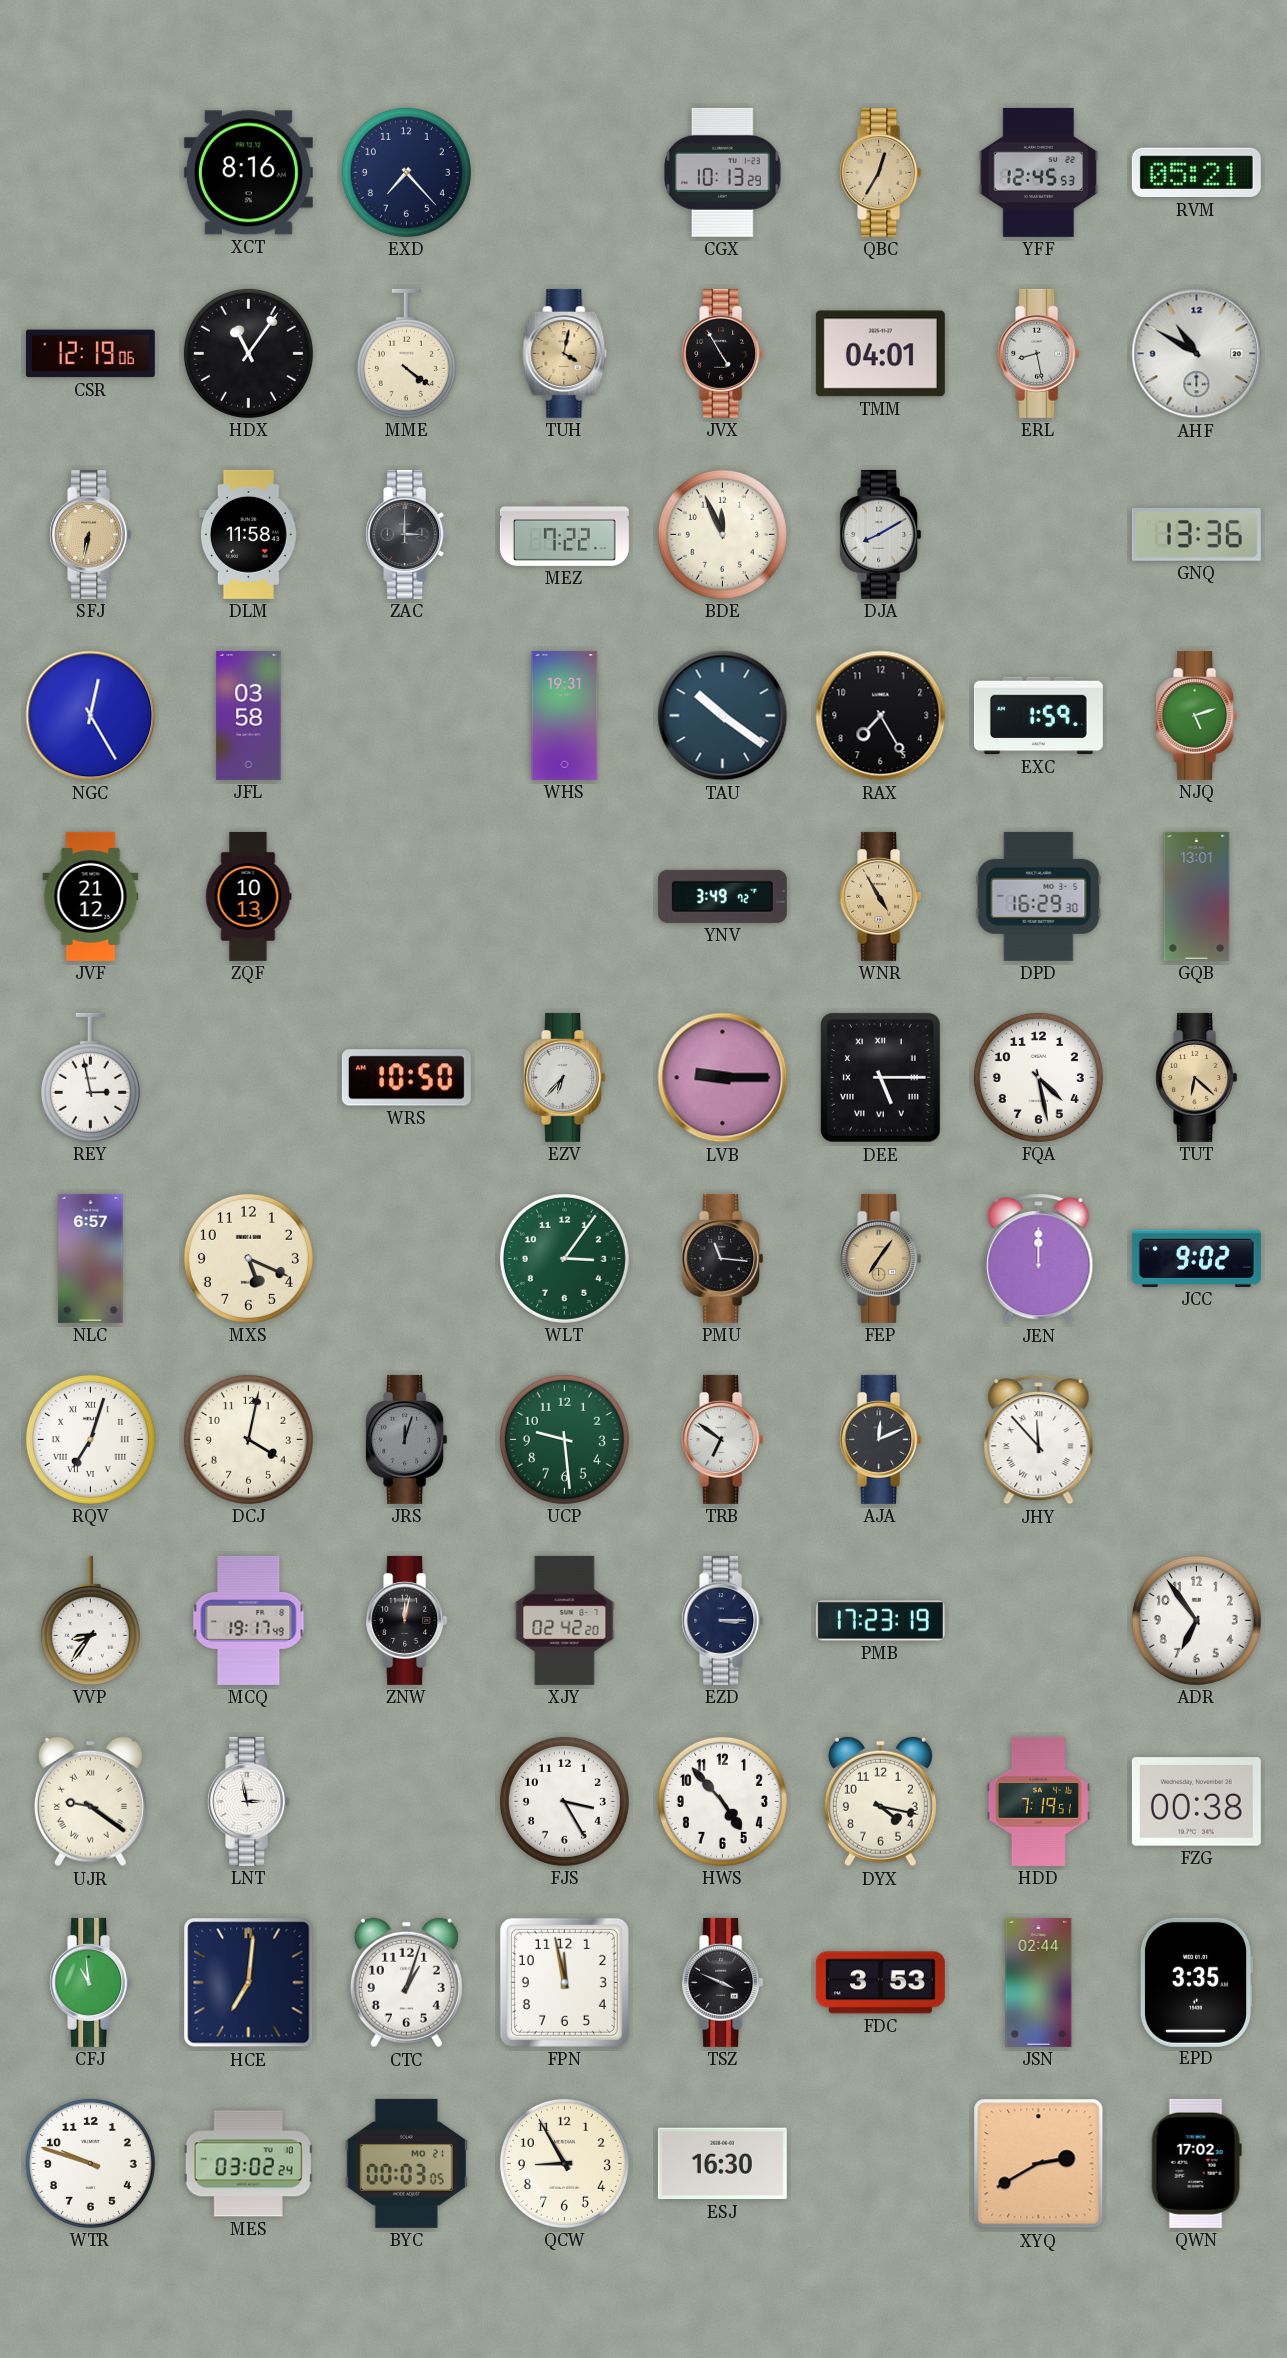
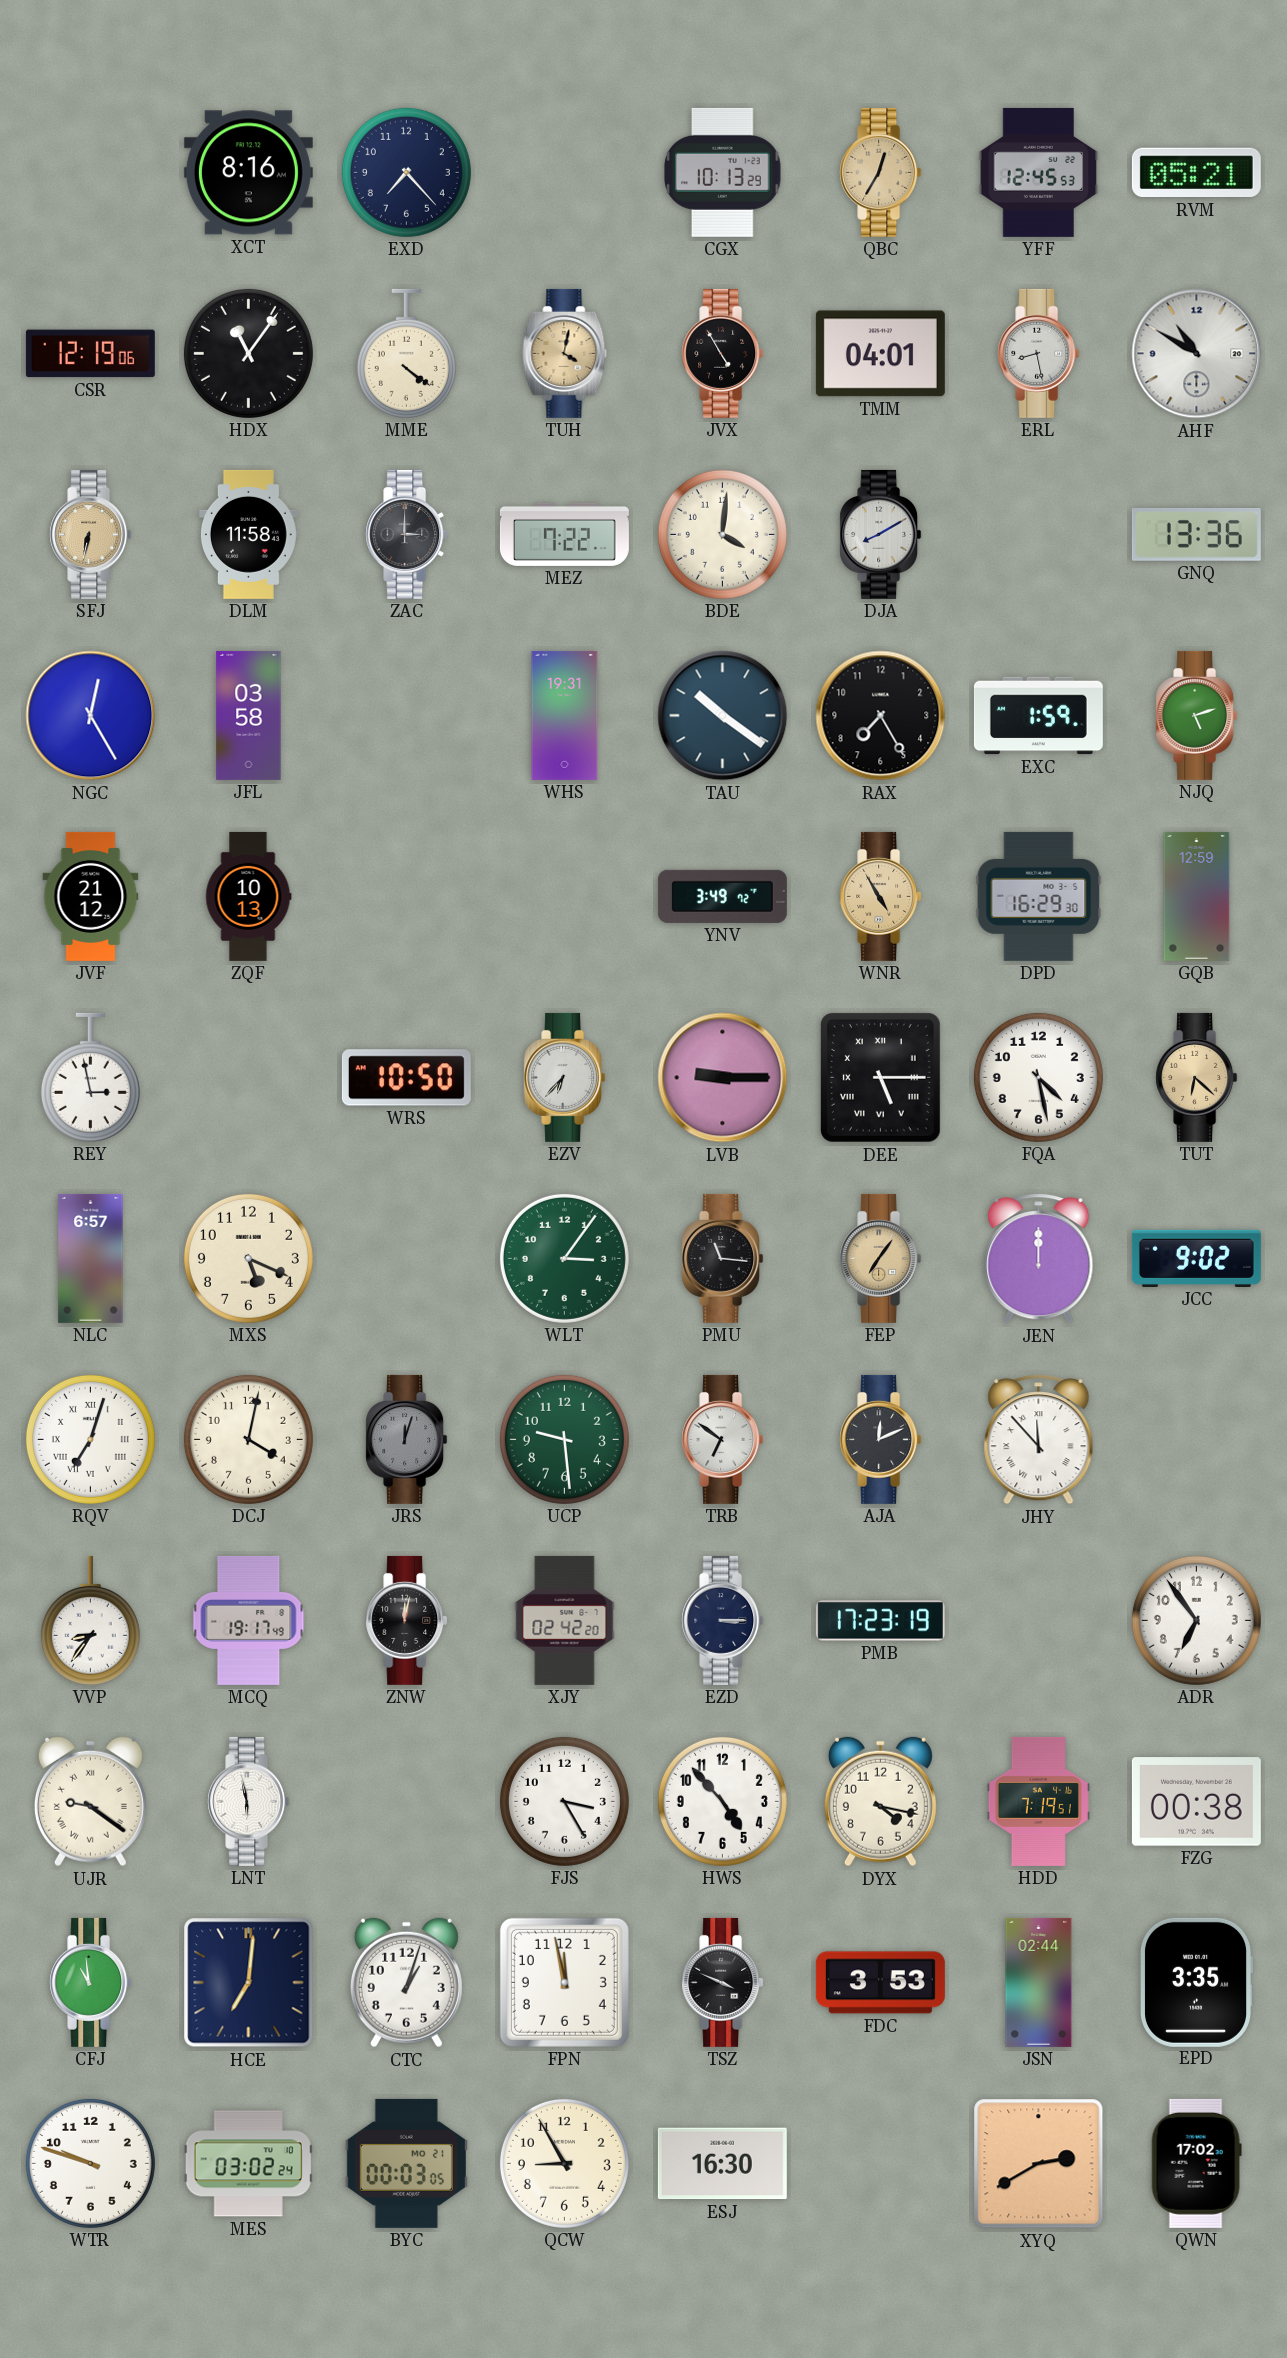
BDE: 11:56 -> 4:01
GQB: 13:01 -> 12:59
LNT: 2:58 -> 5:58
